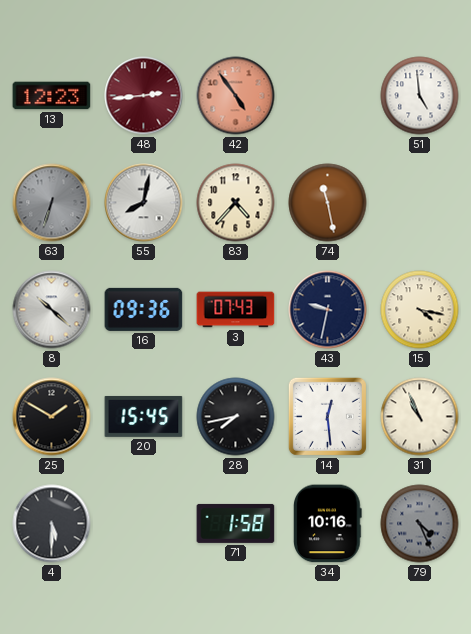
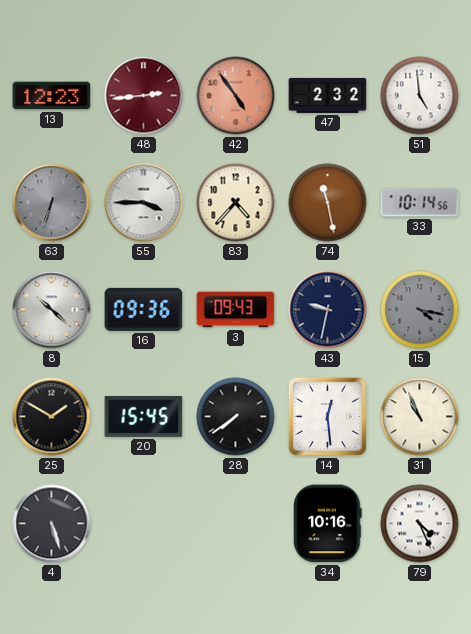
47: none -> 2:32
55: 8:02 -> 3:45
33: none -> 10:14
3: 07:43 -> 09:43
15 dial: cream -> grey
28: 7:43 -> 7:39
4: 5:30 -> 5:27
71: 1:58 -> none
79 dial: grey -> white
